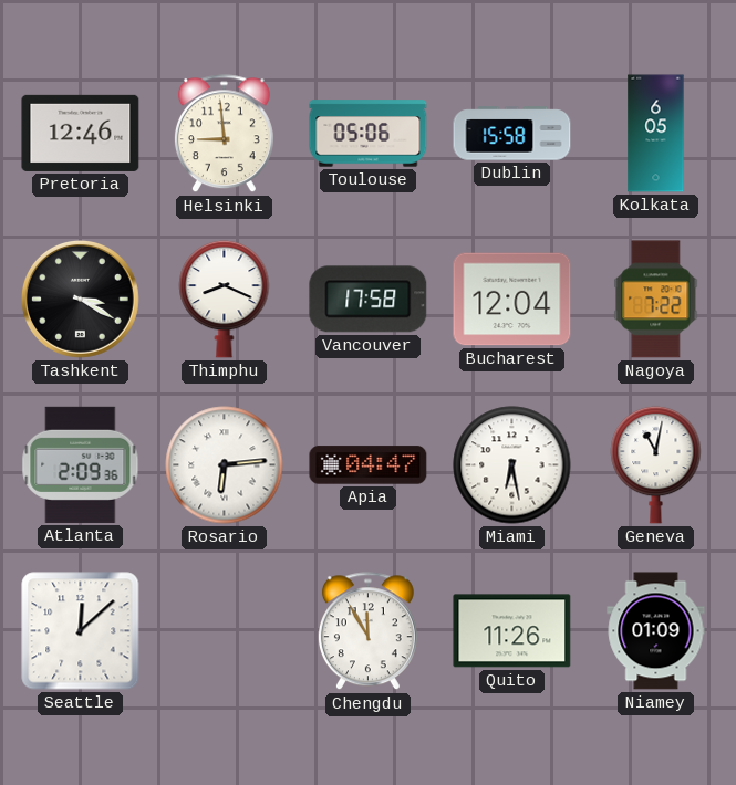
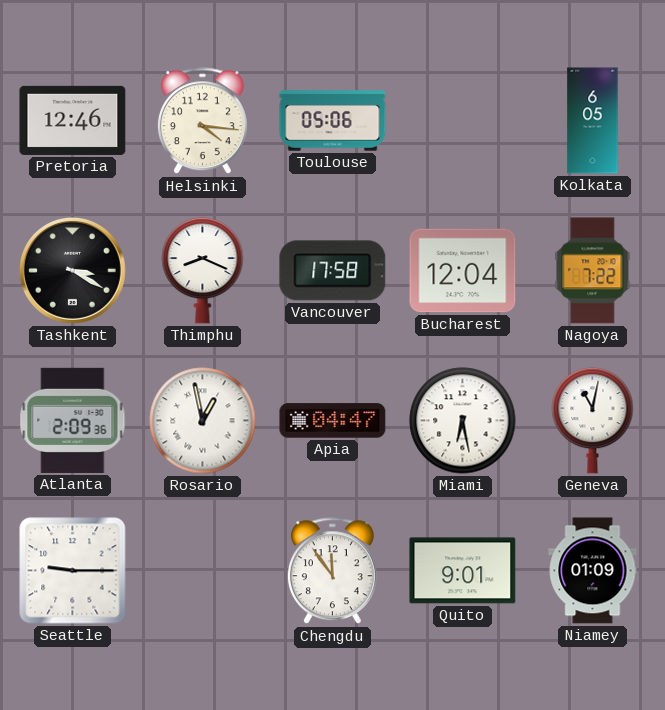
Helsinki: 8:59 -> 4:16
Dublin: 15:58 -> none
Rosario: 6:14 -> 12:58
Seattle: 12:08 -> 9:15
Chengdu: 11:55 -> 11:54
Quito: 11:26 -> 9:01
